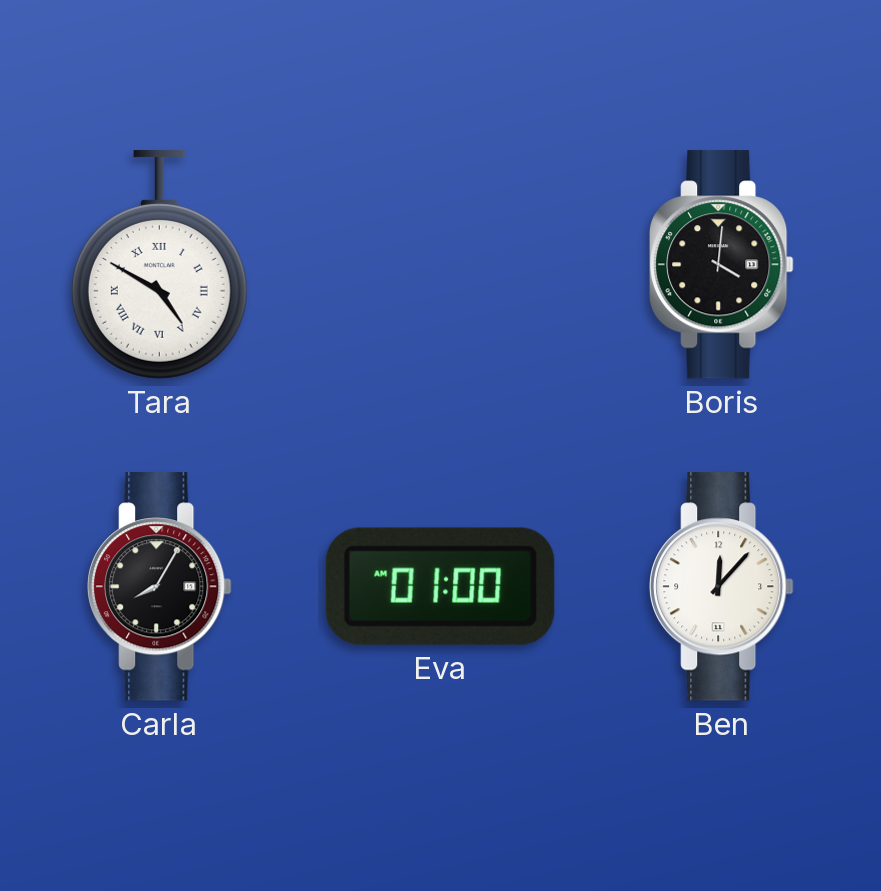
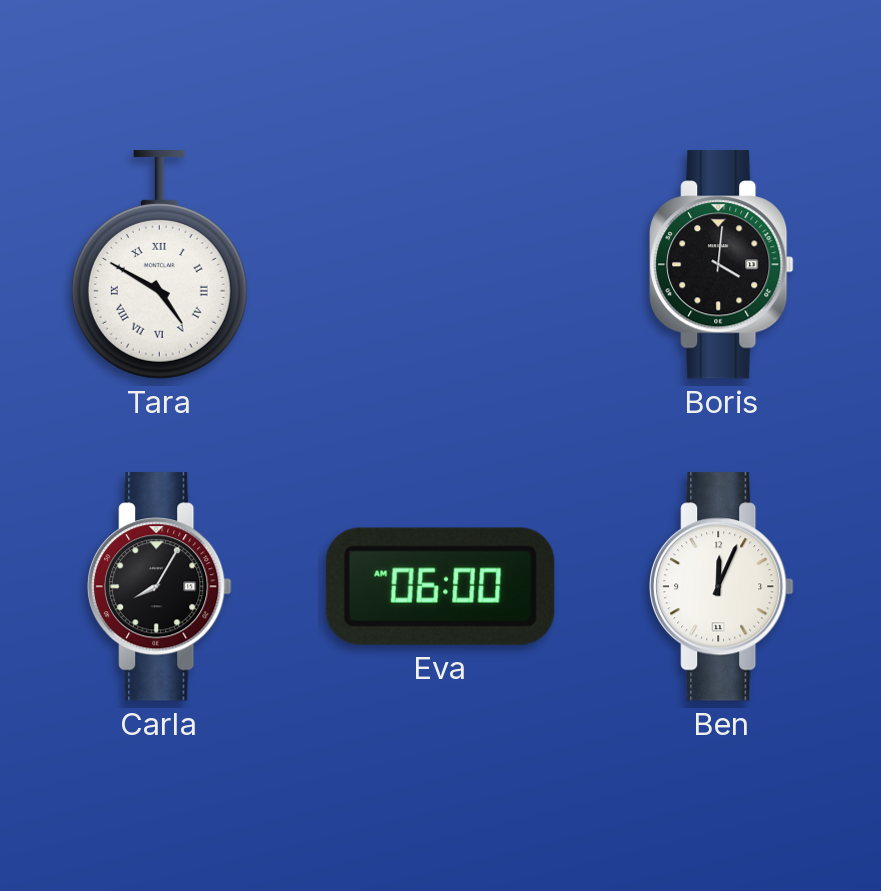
Eva: 01:00 -> 06:00
Ben: 12:07 -> 12:04
